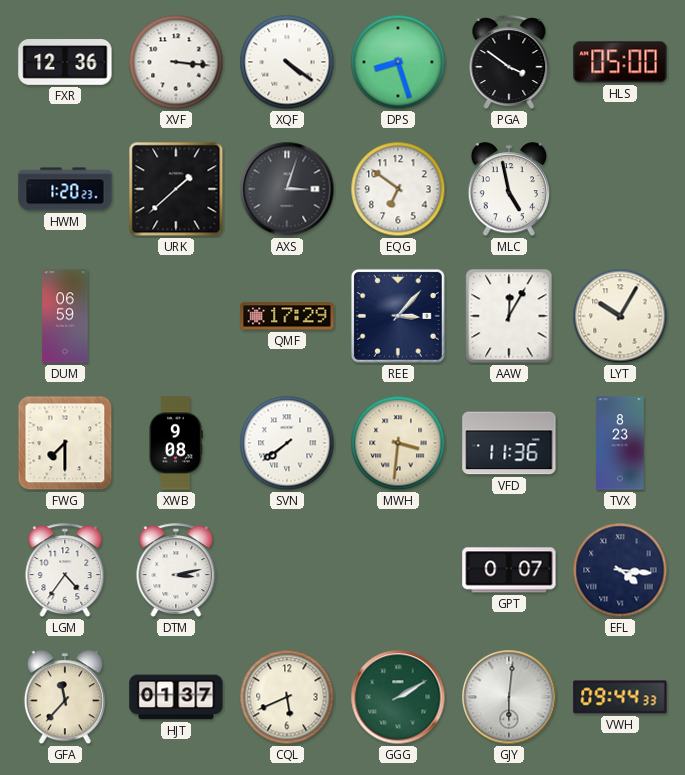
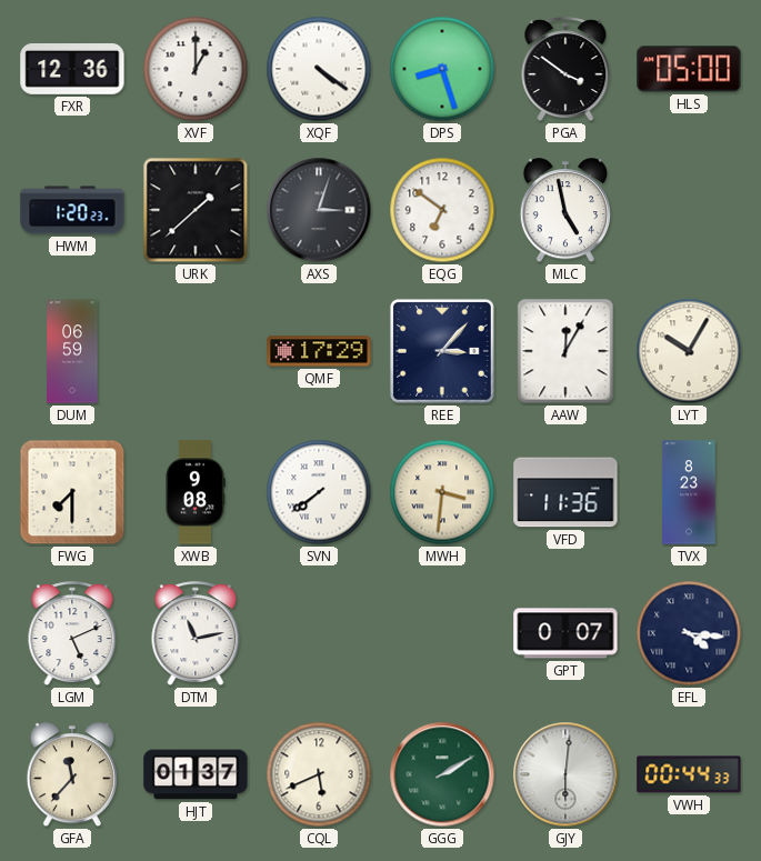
XVF: 3:16 -> 1:00
LGM: 4:36 -> 5:11
DTM: 3:13 -> 11:13
VWH: 09:44 -> 00:44
